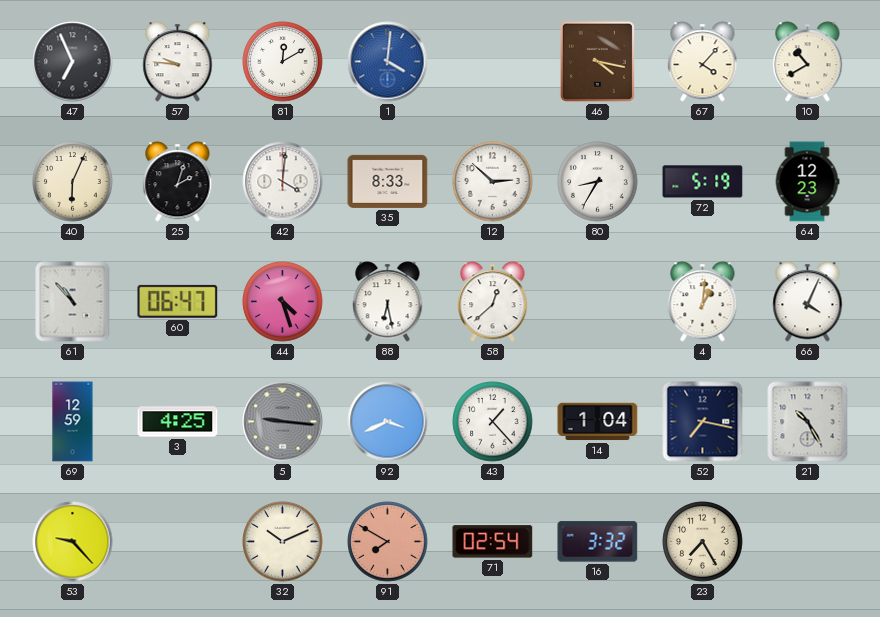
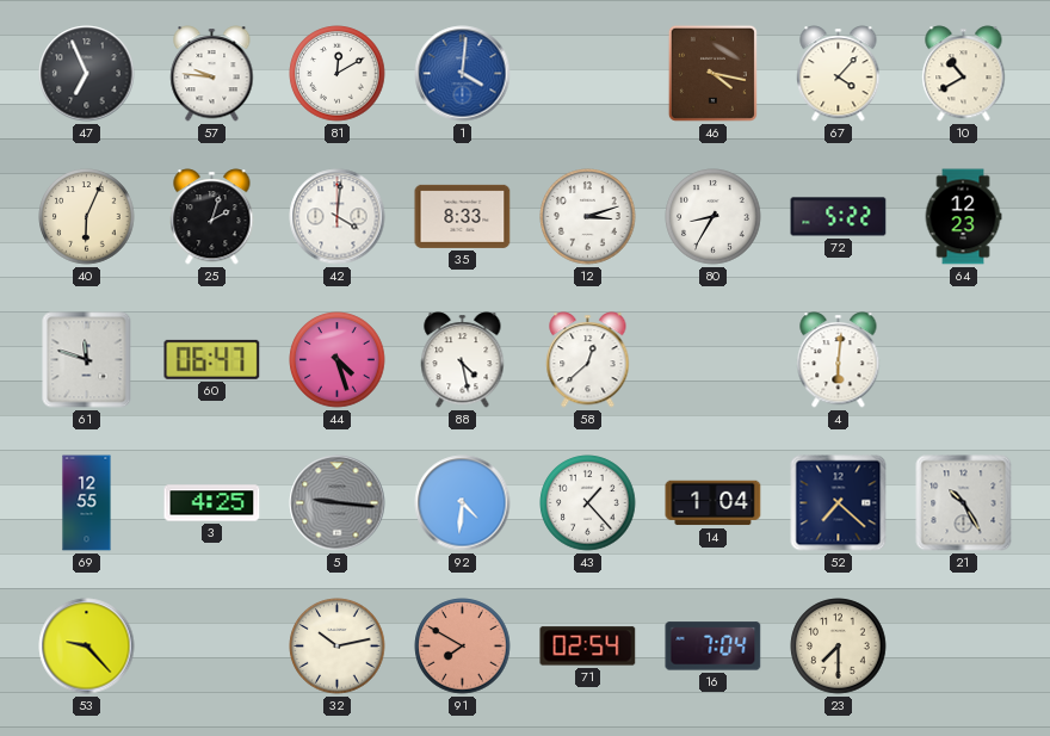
12: 2:52 -> 3:12
72: 5:19 -> 5:22
61: 10:53 -> 11:48
88: 6:28 -> 4:28
4: 1:01 -> 6:01
66: 4:04 -> none
69: 12:59 -> 12:55
92: 3:41 -> 4:31
52: 7:17 -> 7:22
32: 10:11 -> 10:13
16: 3:32 -> 7:04
23: 7:25 -> 7:30
